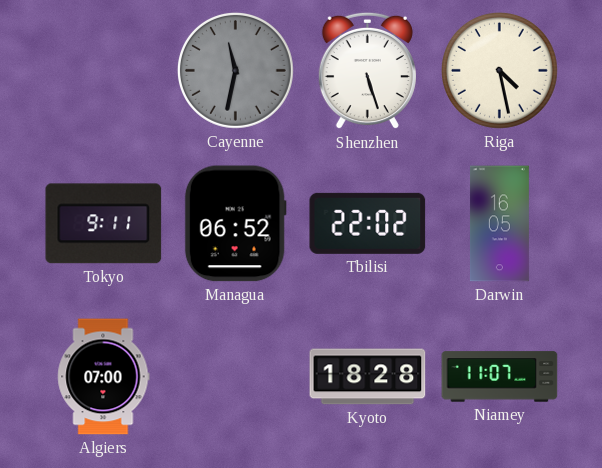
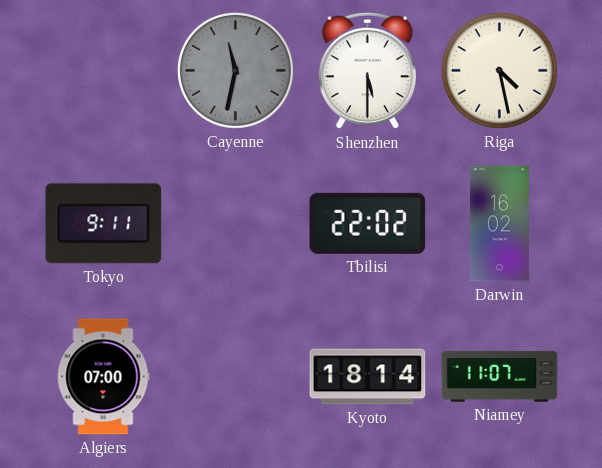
Shenzhen: 5:27 -> 5:30
Managua: 06:52 -> none
Darwin: 16:05 -> 16:02
Kyoto: 18:28 -> 18:14
